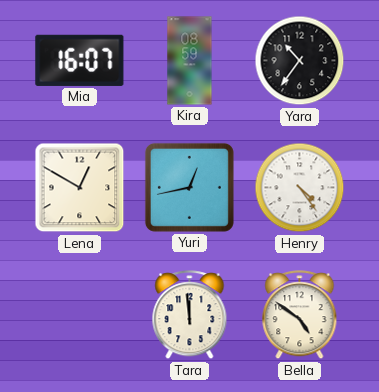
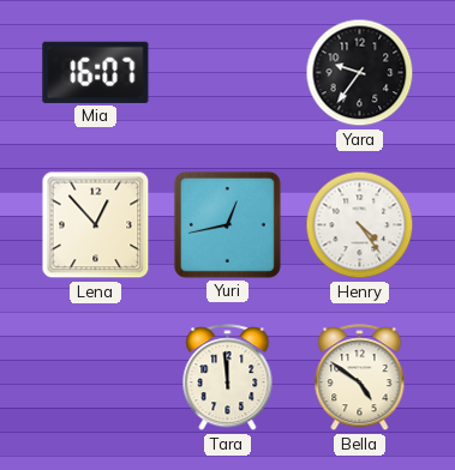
Kira: 08:59 -> none
Yara: 10:36 -> 9:36
Lena: 12:50 -> 12:53
